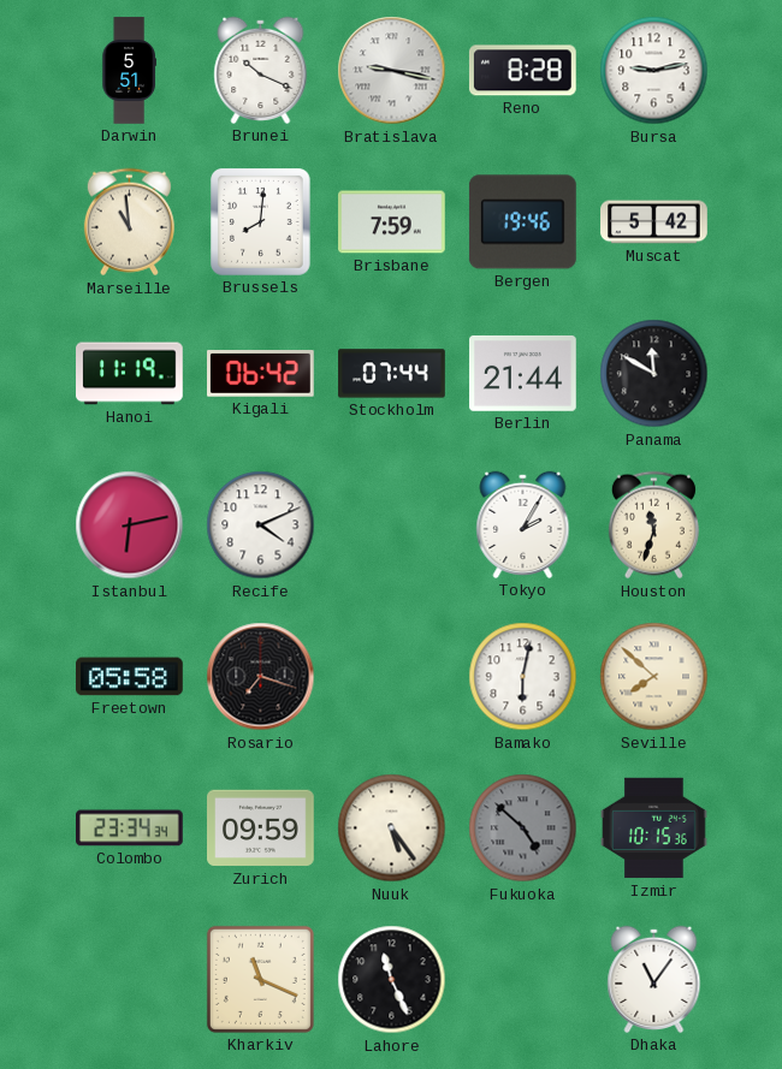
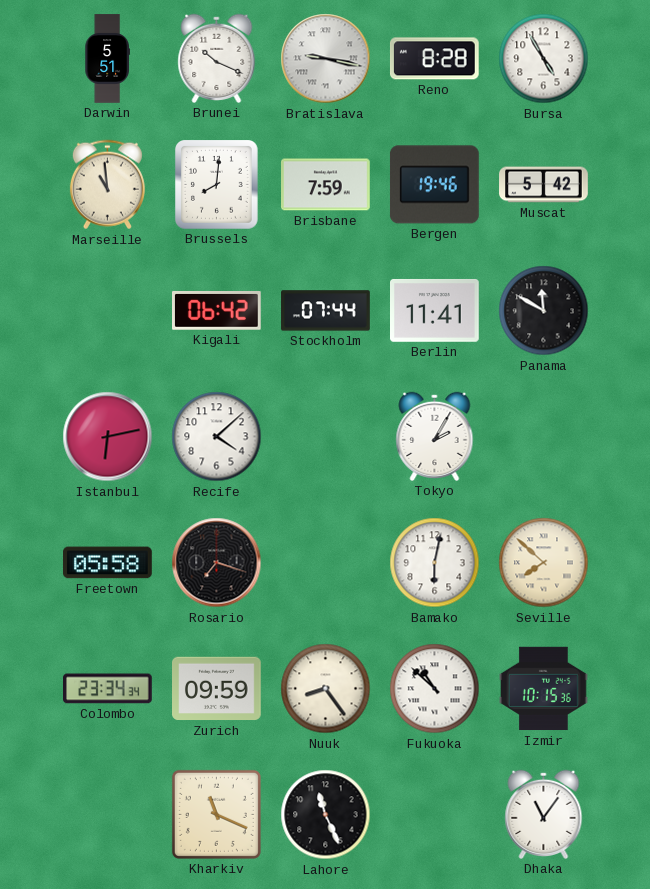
Bursa: 9:13 -> 4:55
Hanoi: 11:19 -> none
Berlin: 21:44 -> 11:41
Recife: 4:11 -> 4:08
Houston: 11:33 -> none
Nuuk: 5:24 -> 8:24
Fukuoka: 4:52 -> 10:52
Fukuoka dial: grey -> white
